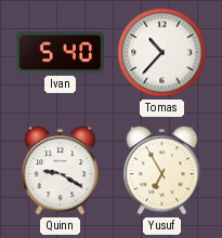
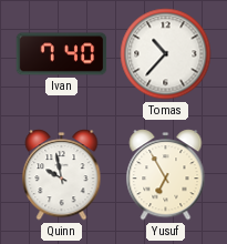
Ivan: 5:40 -> 7:40
Quinn: 9:20 -> 9:58
